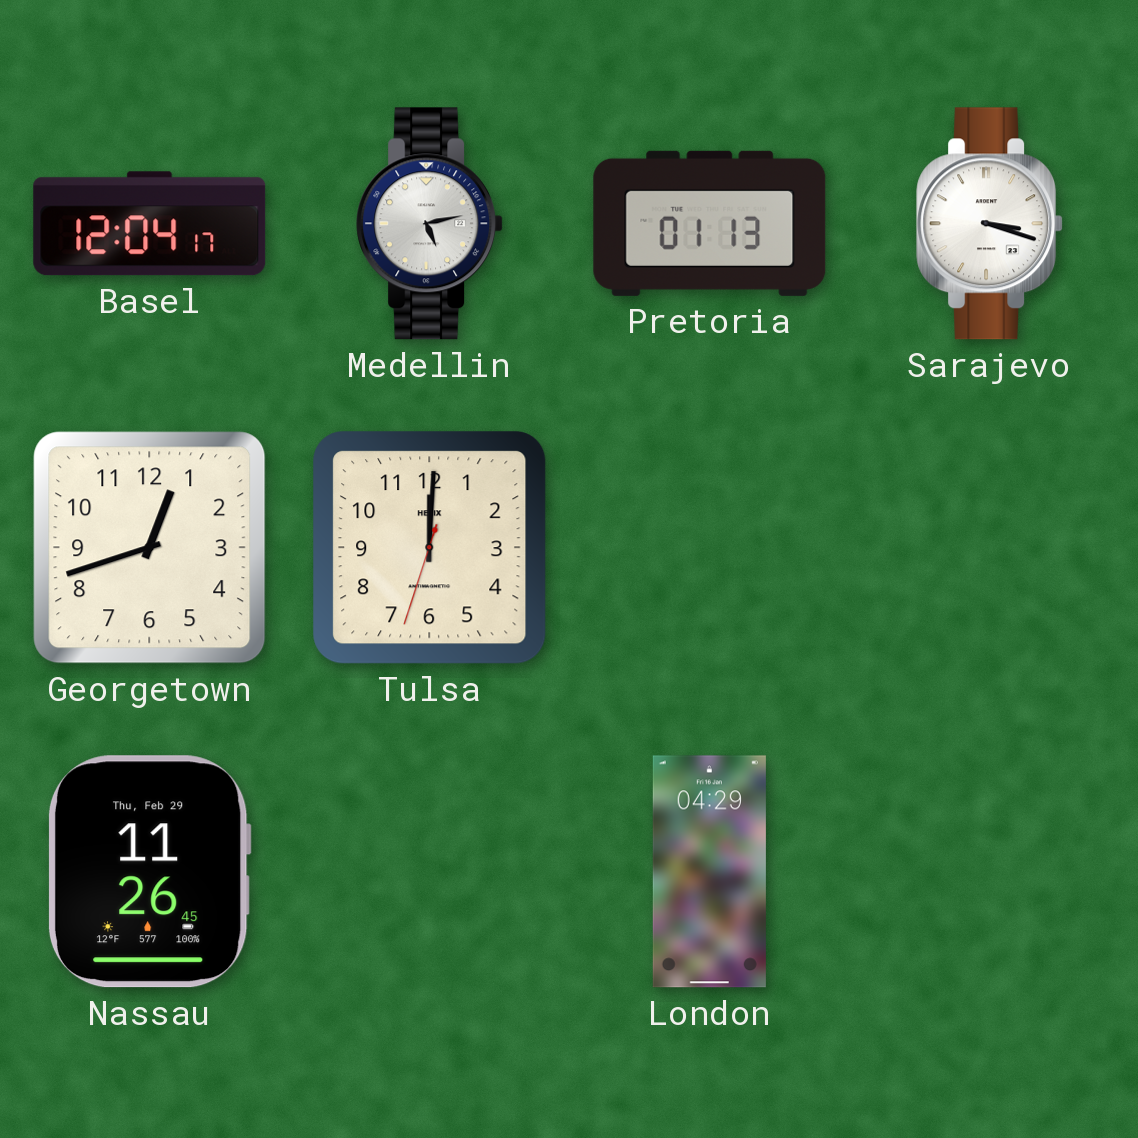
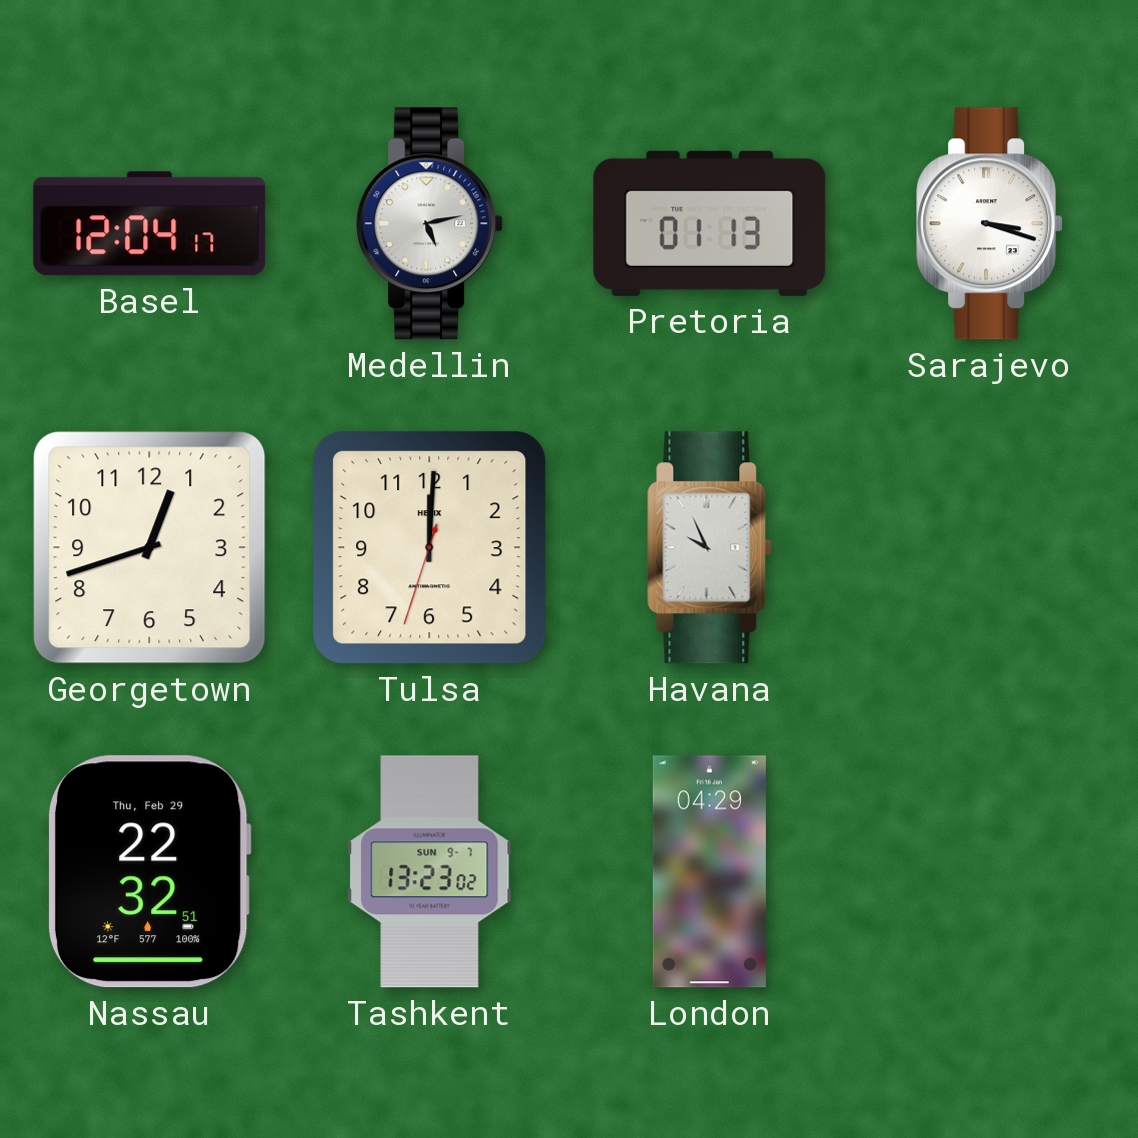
Havana: none -> 9:56
Nassau: 11:26 -> 22:32
Tashkent: none -> 13:23
